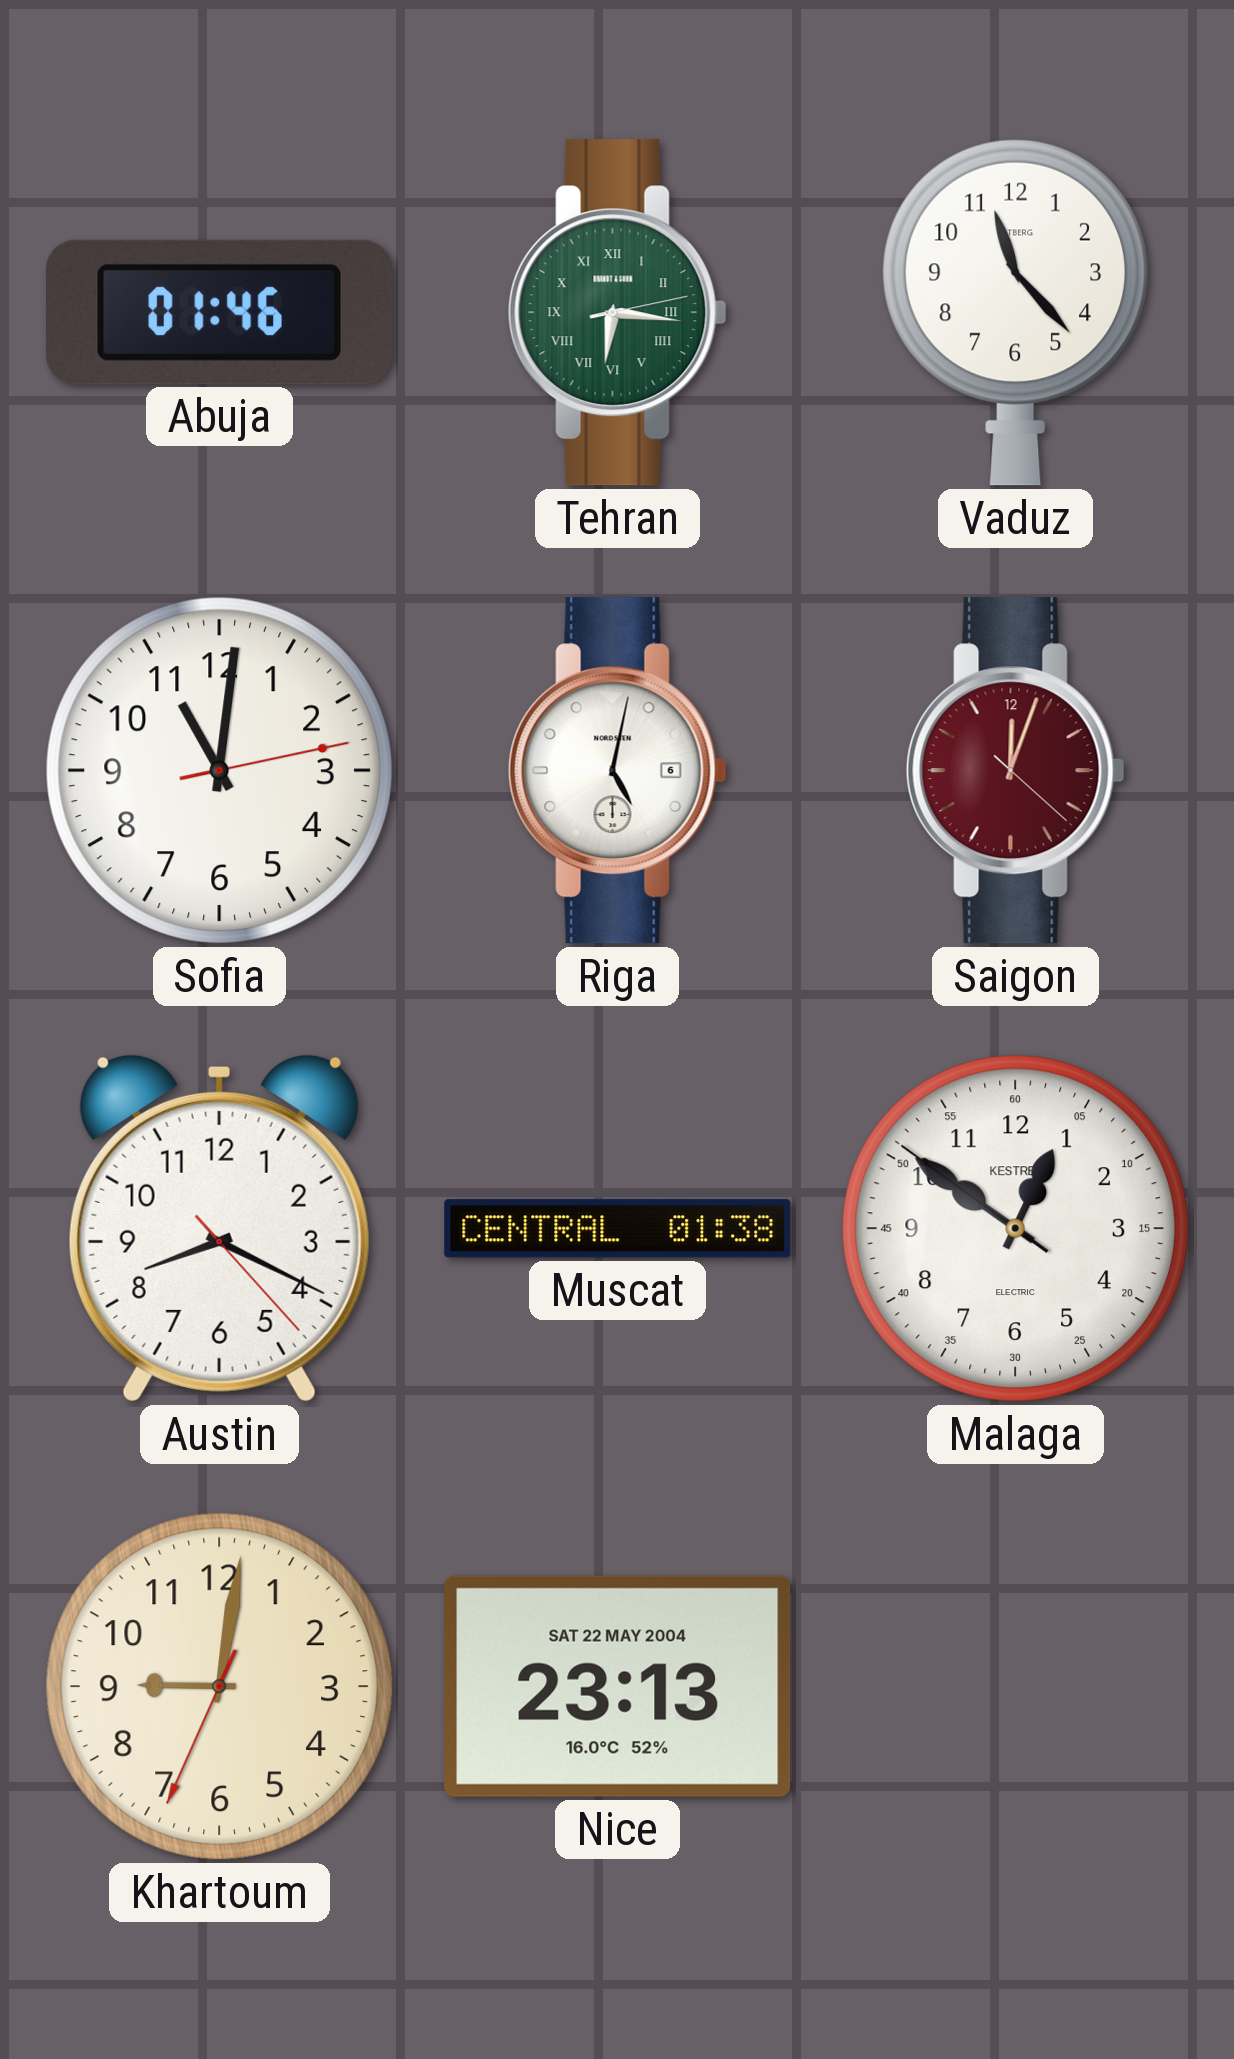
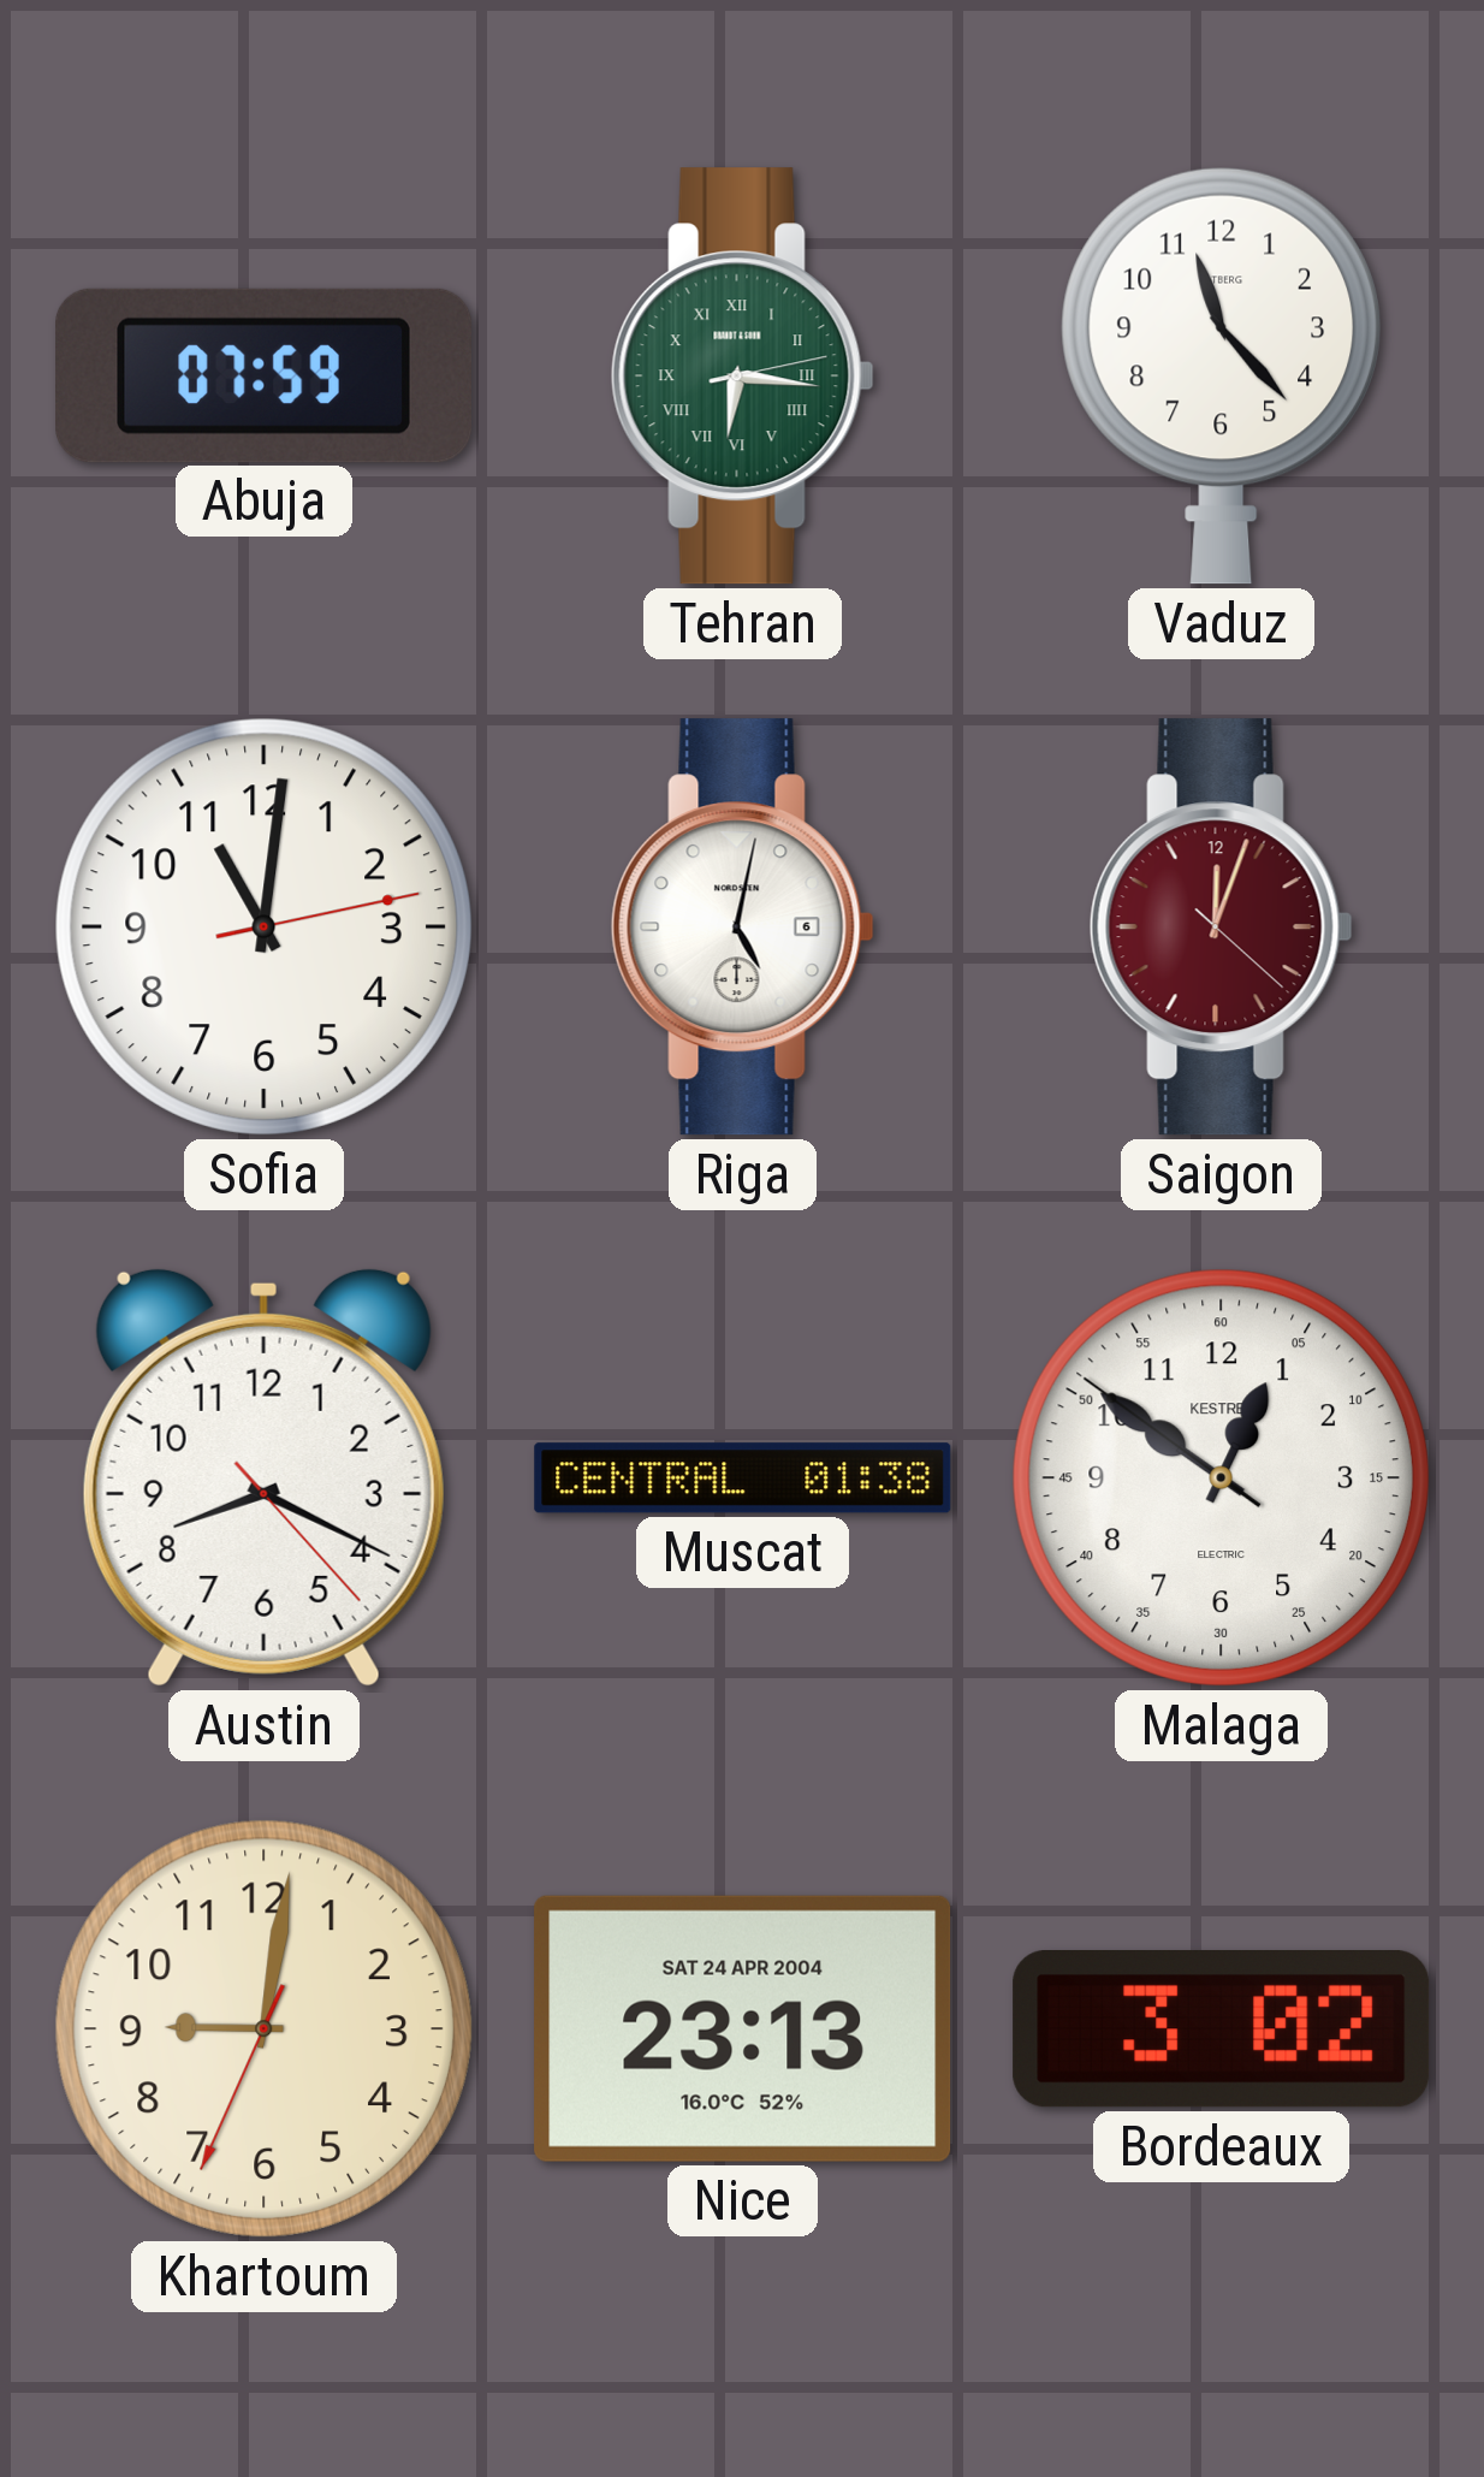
Abuja: 01:46 -> 07:59
Nice date: SAT 22 MAY 2004 -> SAT 24 APR 2004
Bordeaux: none -> 3:02
